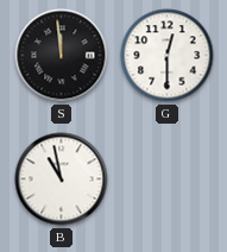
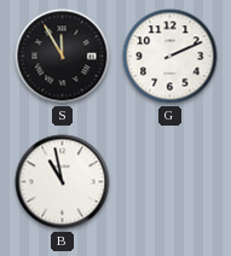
S: 11:59 -> 11:55
G: 12:30 -> 2:11
